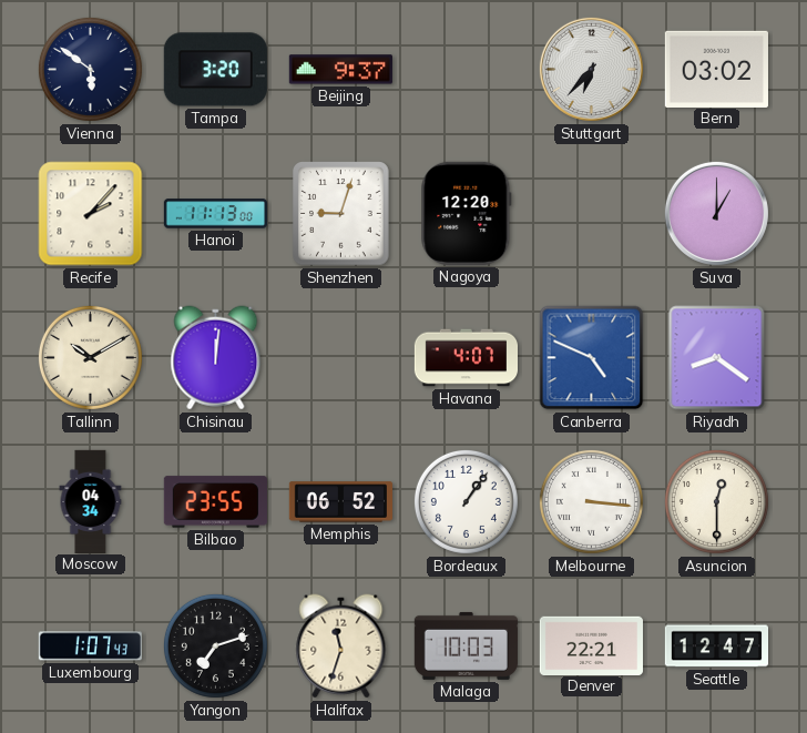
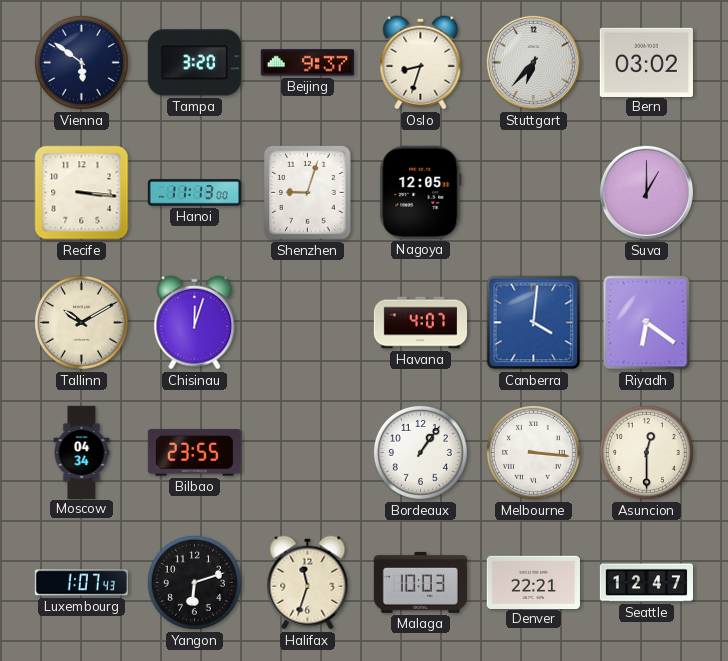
Oslo: none -> 8:33
Recife: 2:07 -> 3:16
Nagoya: 12:20 -> 12:05
Chisinau: 12:01 -> 12:03
Canberra: 4:49 -> 4:01
Riyadh: 8:21 -> 6:21
Memphis: 06:52 -> none
Yangon: 7:12 -> 6:12
